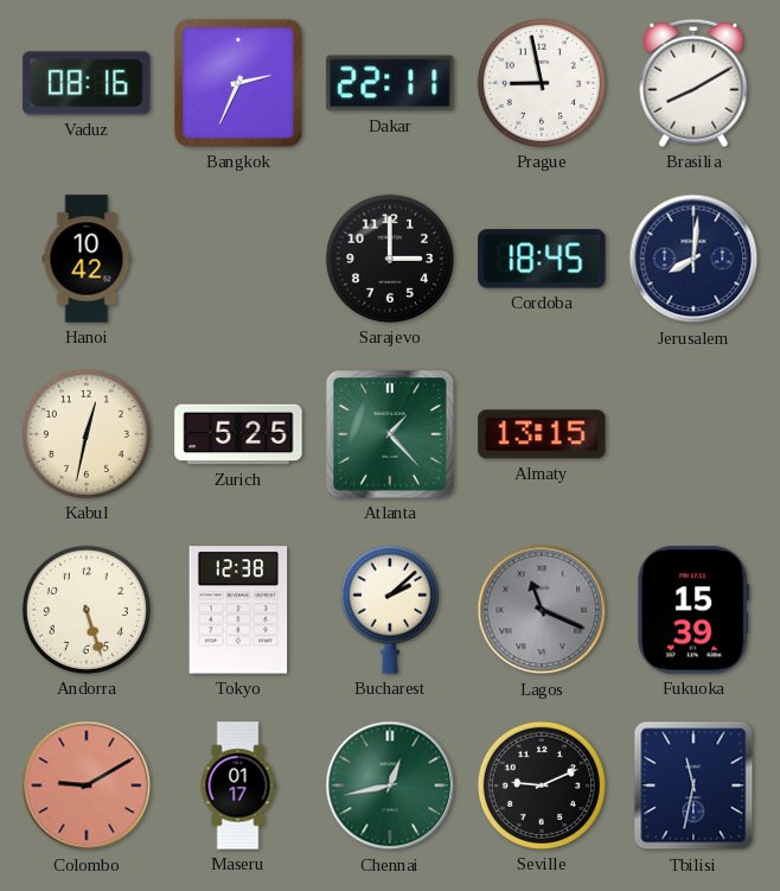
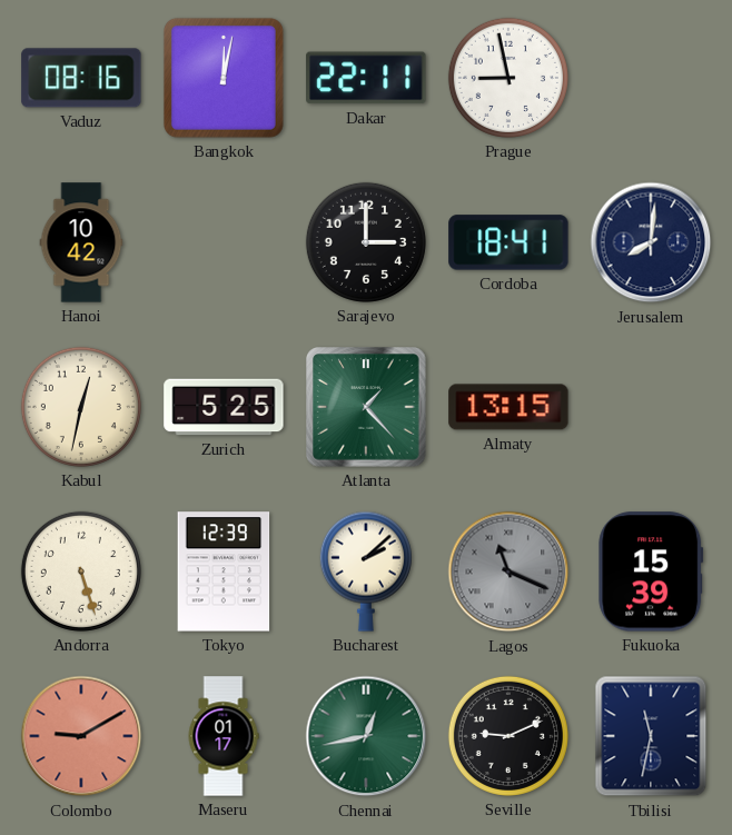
Bangkok: 2:34 -> 12:02
Brasilia: 8:10 -> none
Cordoba: 18:45 -> 18:41
Tokyo: 12:38 -> 12:39
